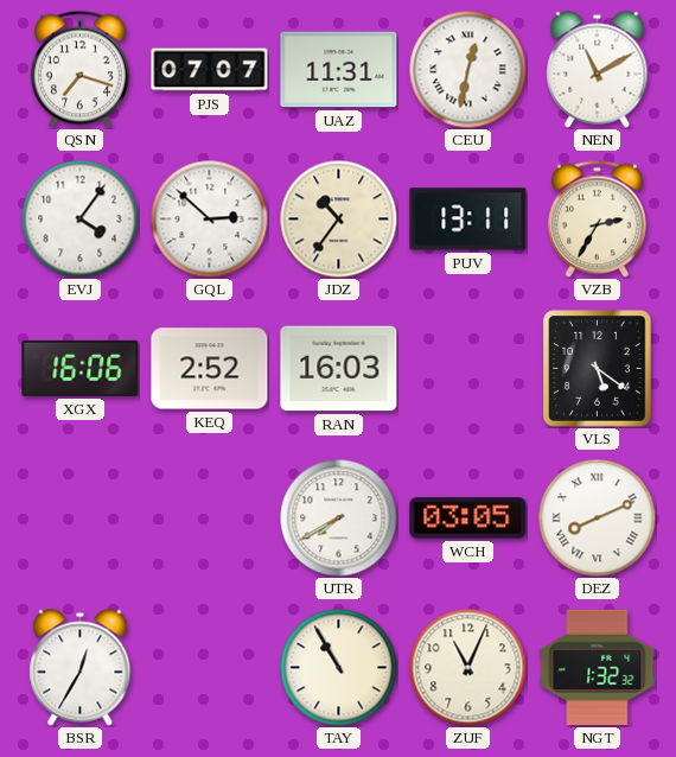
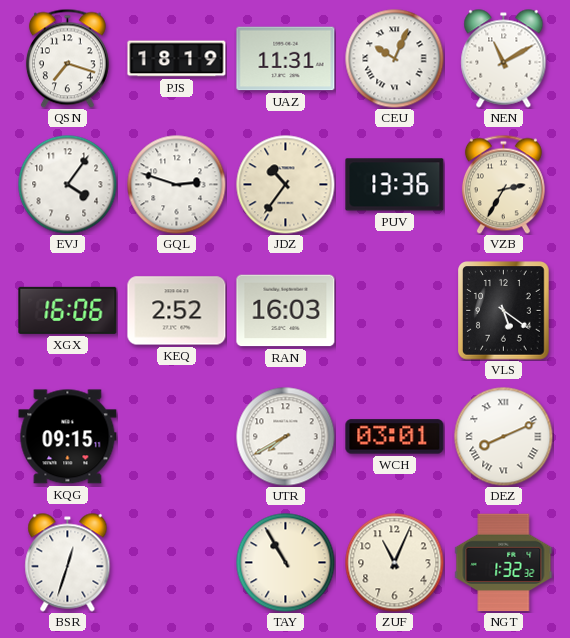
PJS: 07:07 -> 18:19
CEU: 12:32 -> 10:04
GQL: 2:52 -> 2:48
PUV: 13:11 -> 13:36
KQG: none -> 09:15
WCH: 03:05 -> 03:01
BSR: 12:35 -> 12:33
